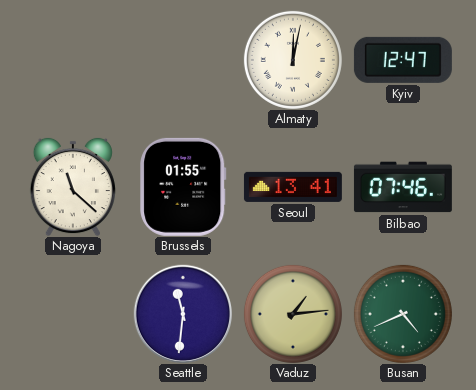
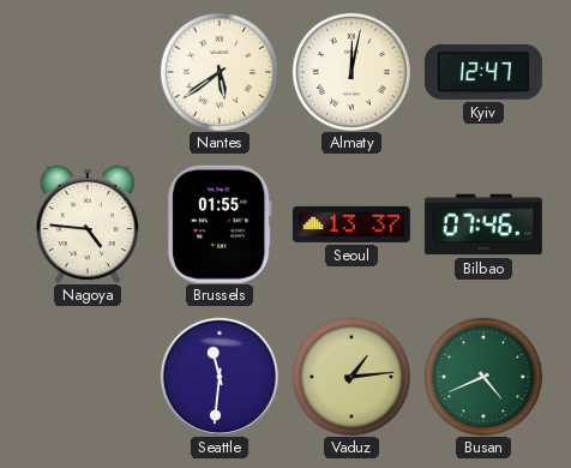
Nantes: none -> 5:39
Nagoya: 11:22 -> 4:46
Seoul: 13:41 -> 13:37
